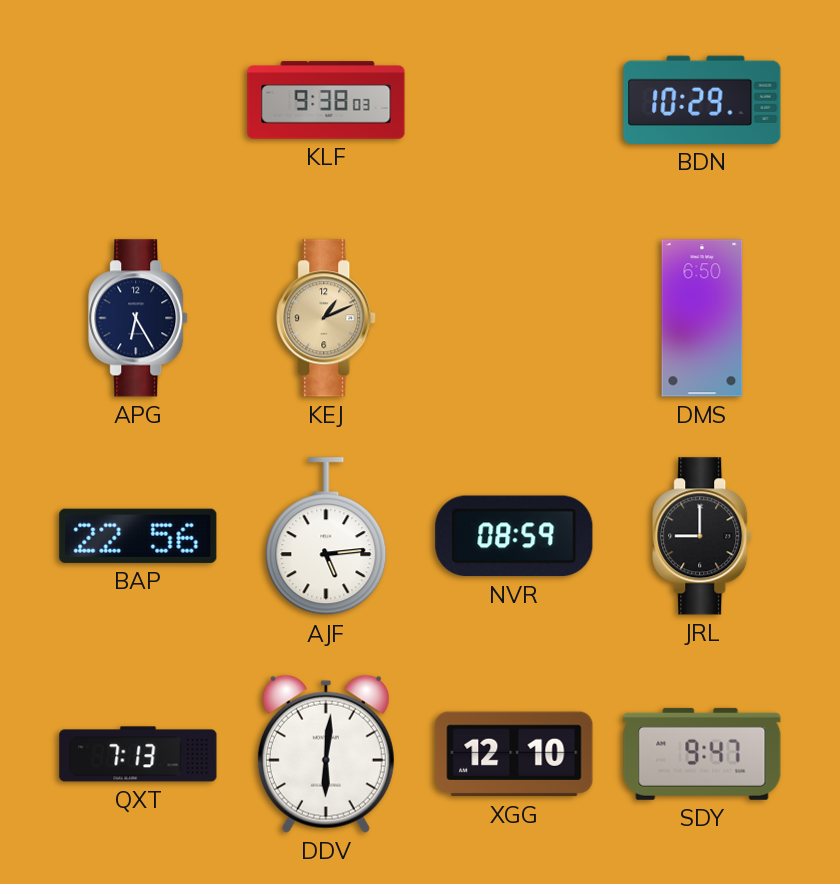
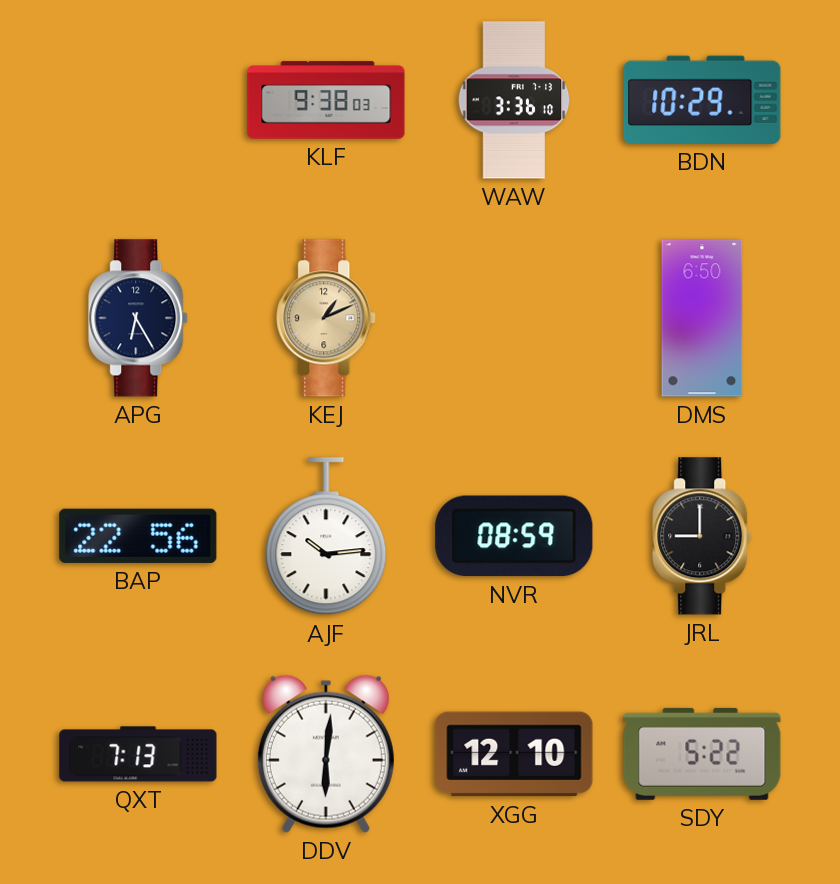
WAW: none -> 3:36
AJF: 5:14 -> 10:14
SDY: 9:47 -> 5:22
